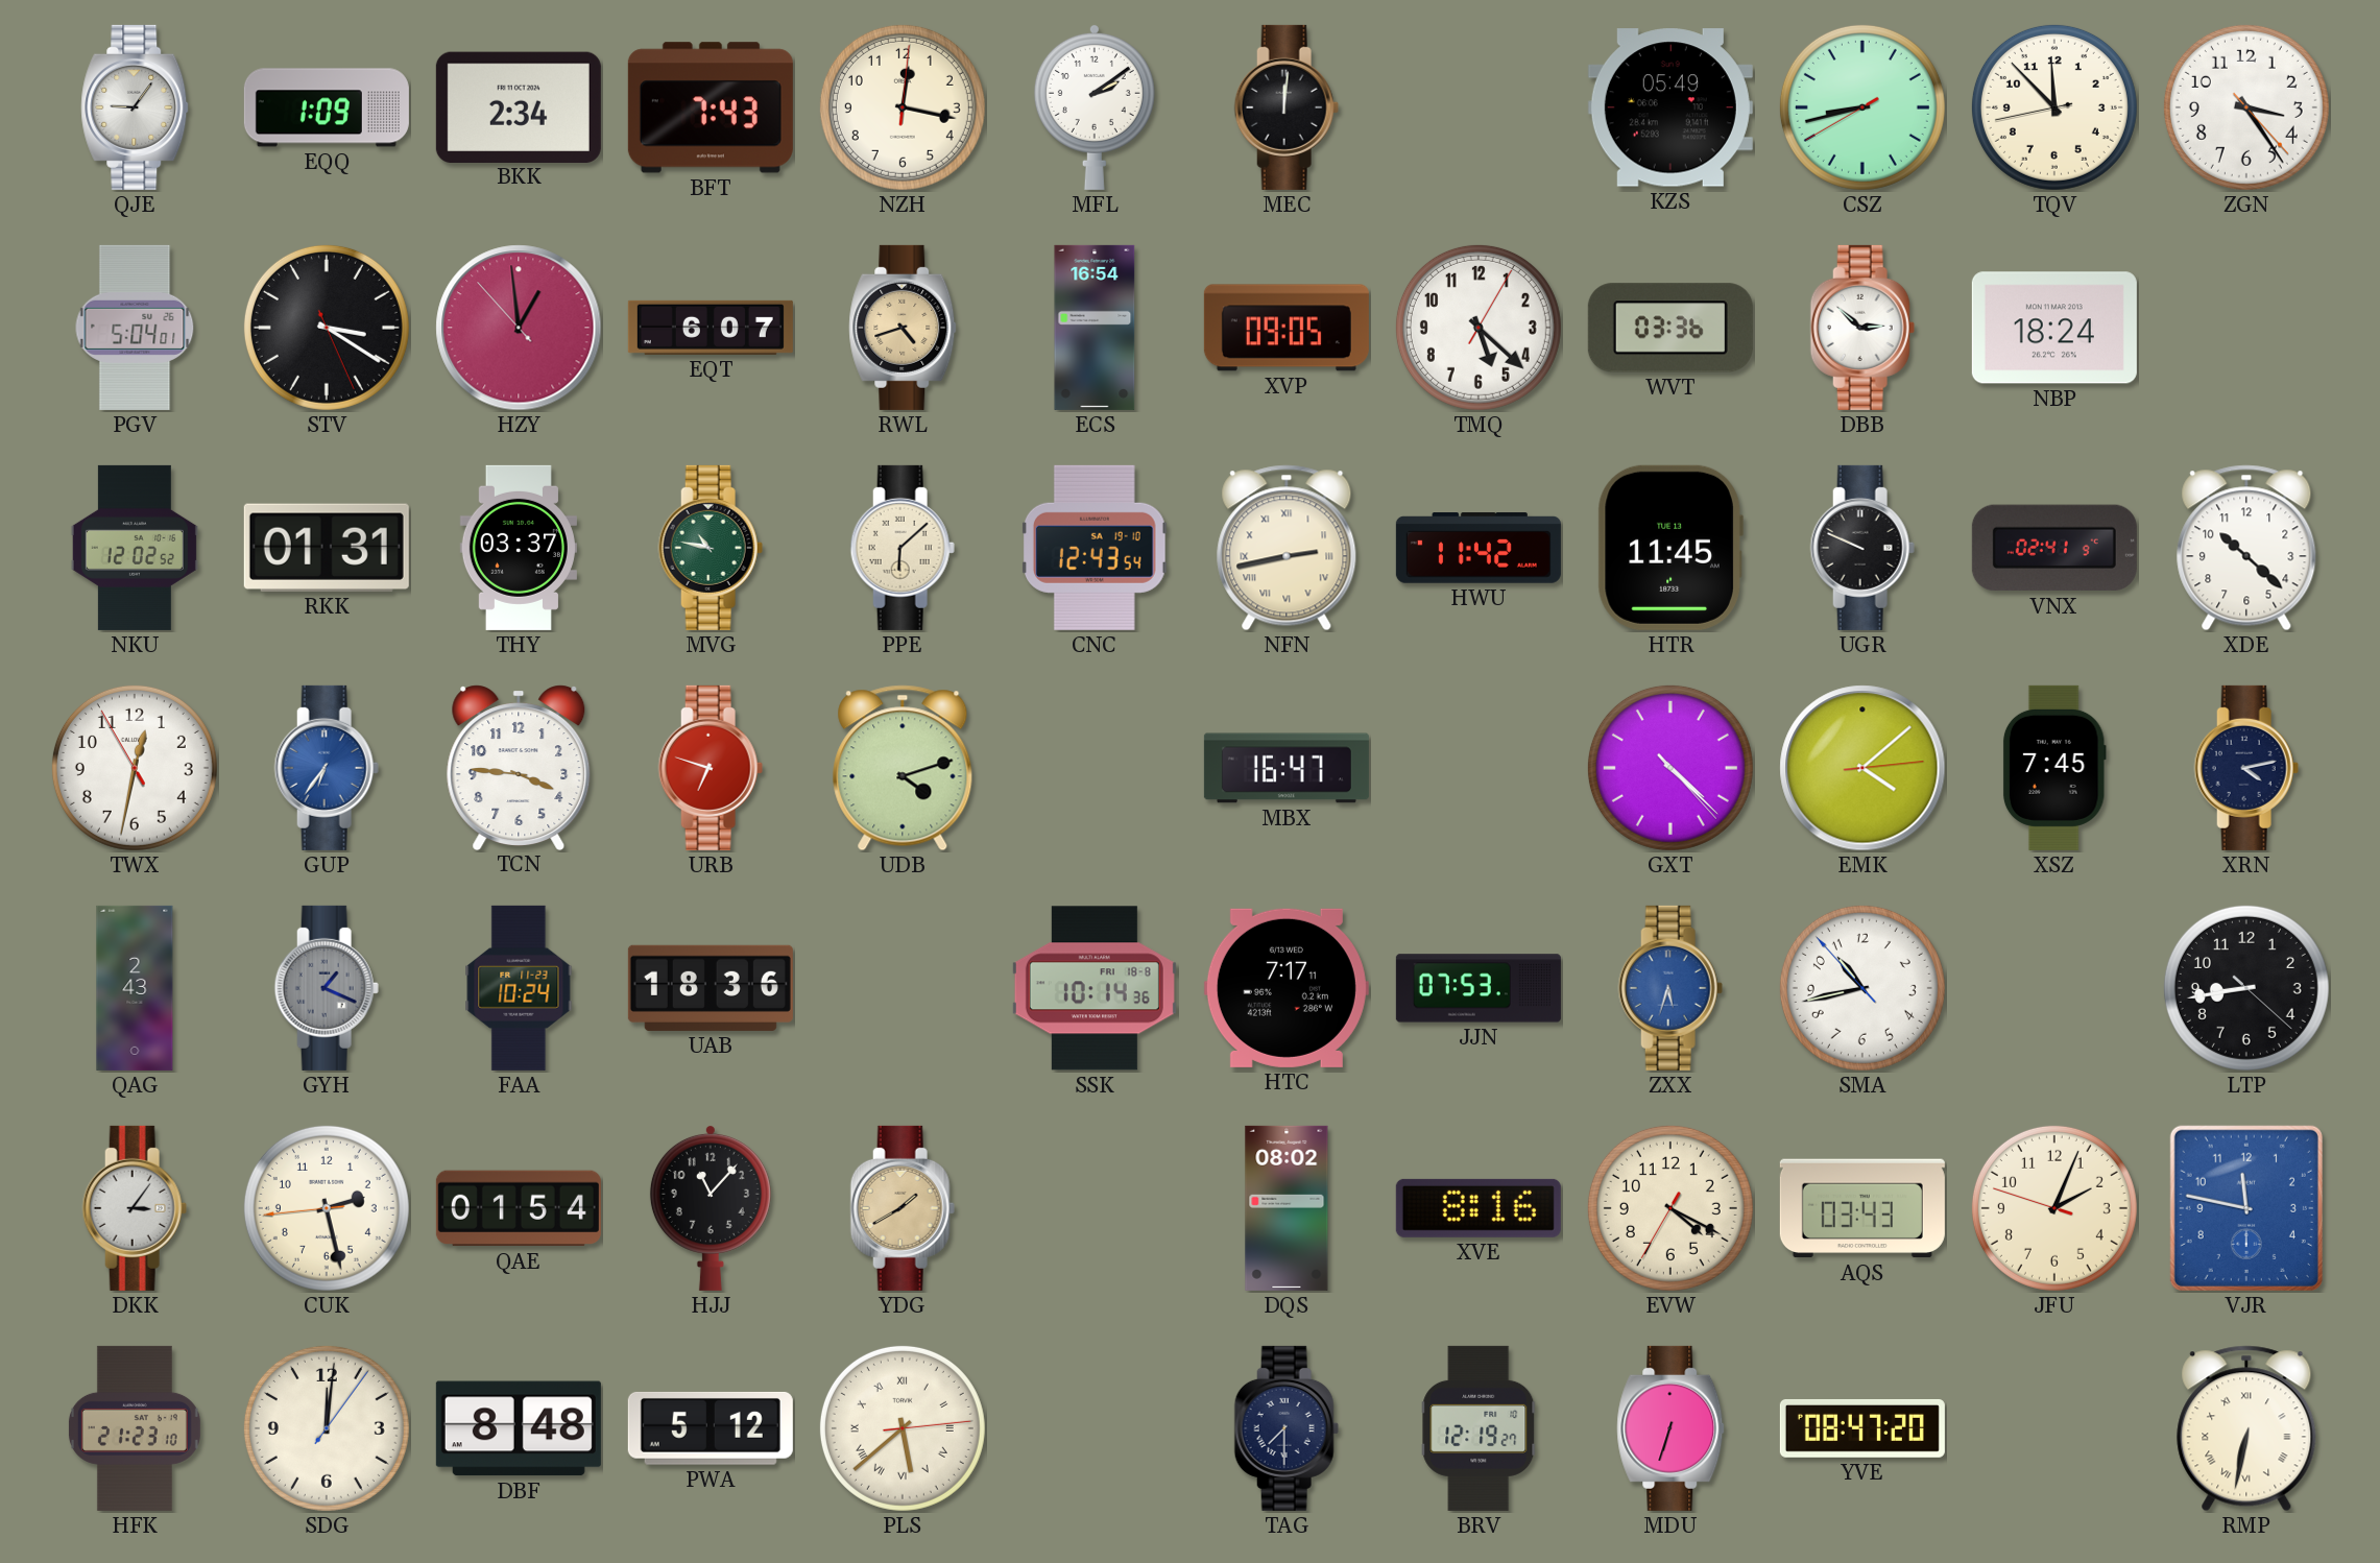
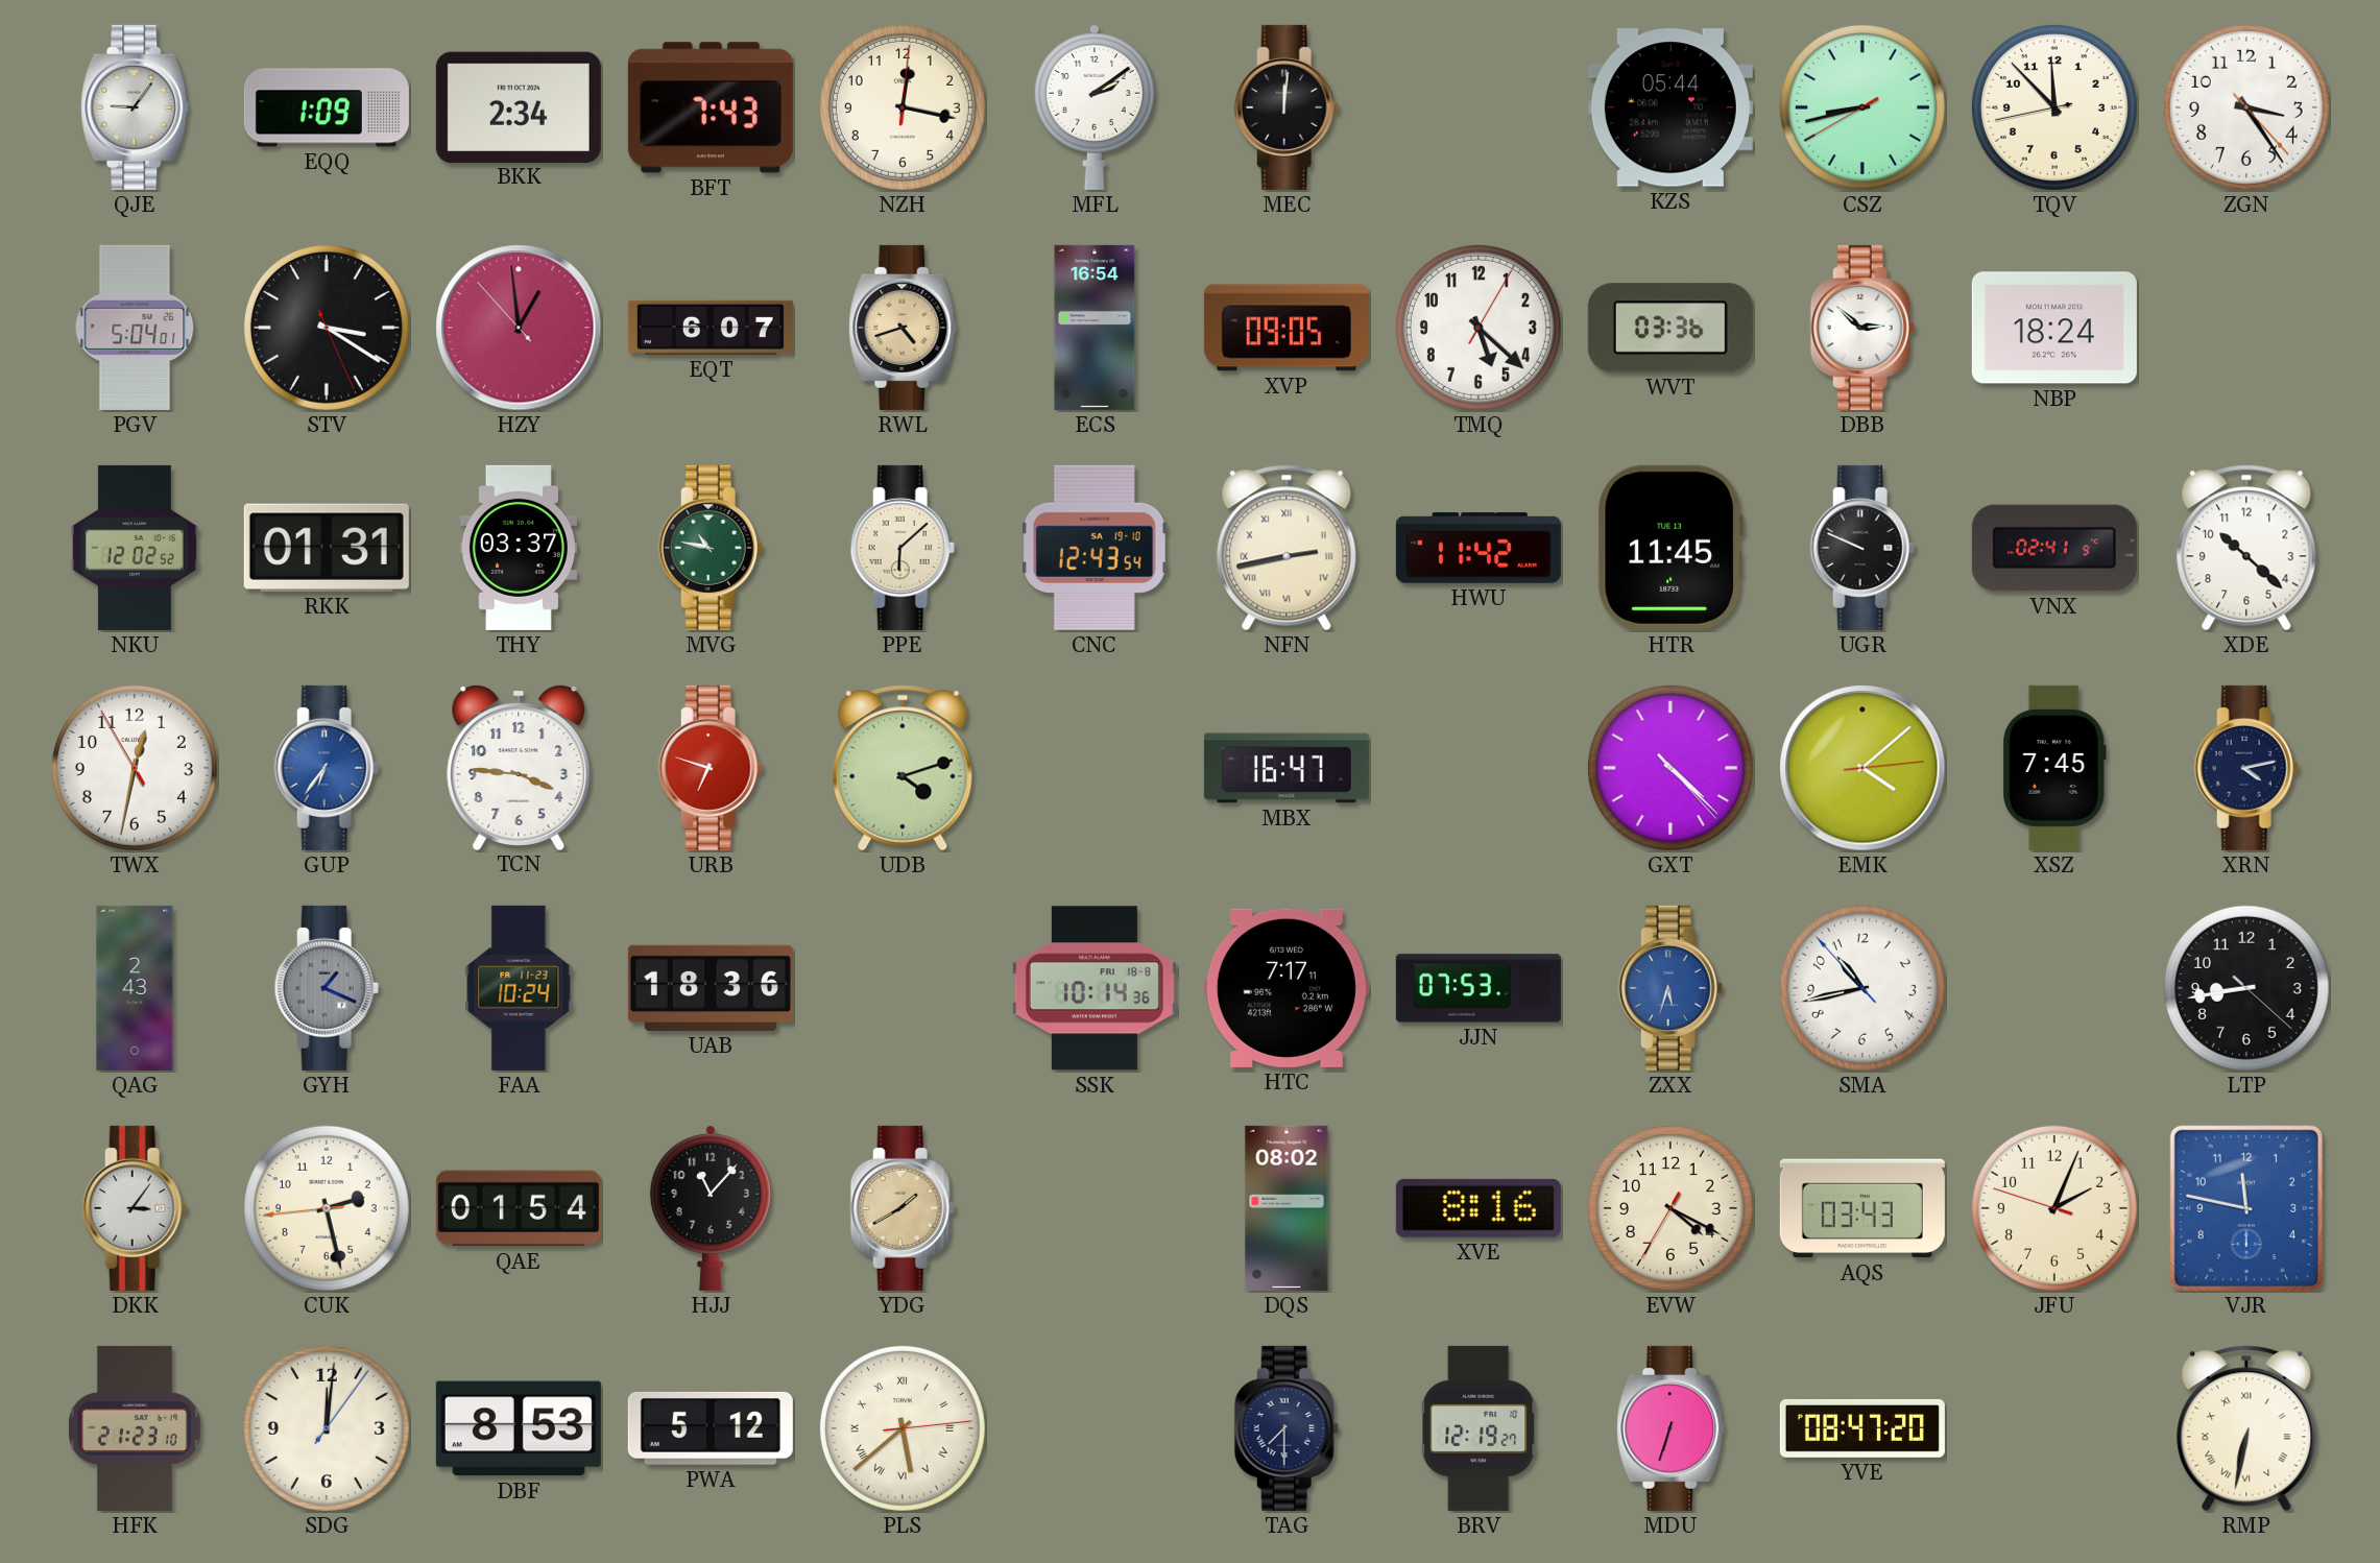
KZS: 05:49 -> 05:44
DBF: 8:48 -> 8:53
